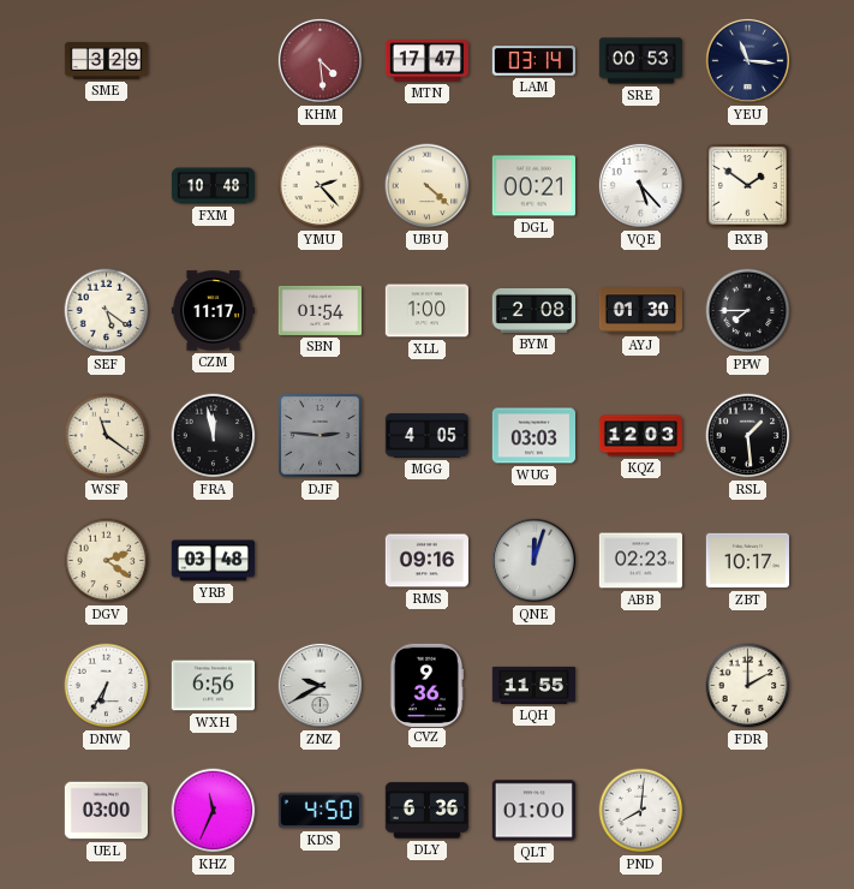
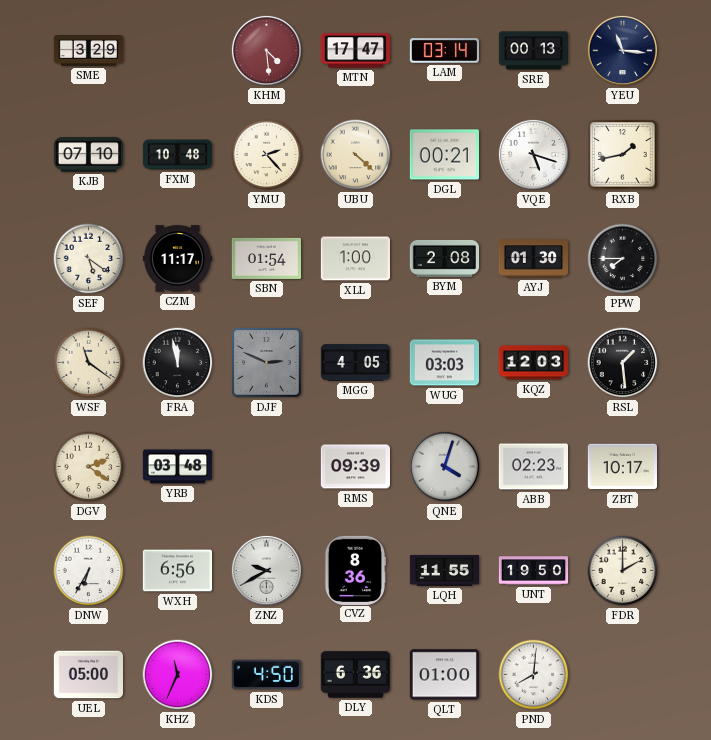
SRE: 00:53 -> 00:13
KJB: none -> 07:10
VQE: 5:23 -> 5:18
RXB: 1:51 -> 1:43
DJF: 2:46 -> 2:49
RMS: 09:16 -> 09:39
QNE: 12:03 -> 4:03
CVZ: 9:36 -> 8:36
UNT: none -> 19:50
UEL: 03:00 -> 05:00
